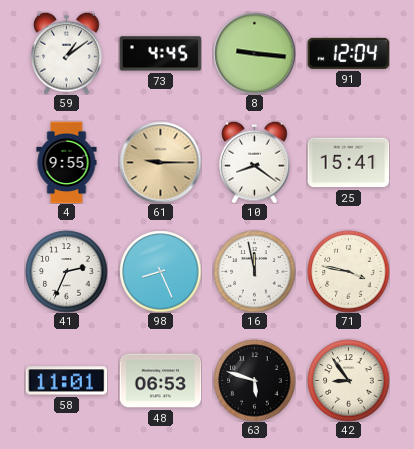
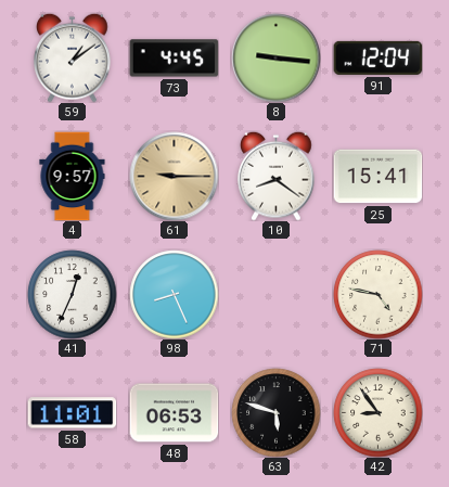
4: 9:55 -> 9:57
41: 2:34 -> 12:34
16: 11:58 -> none
71: 3:47 -> 4:47
